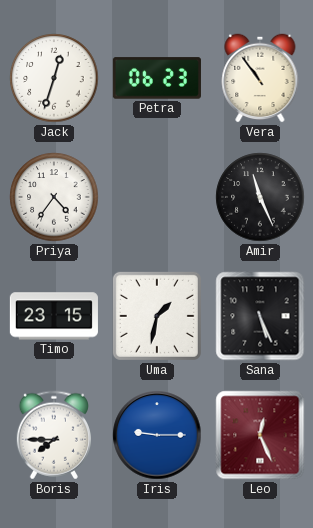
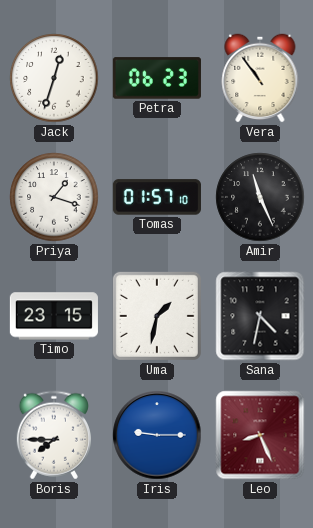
Priya: 4:36 -> 1:18
Tomas: none -> 01:57
Sana: 5:26 -> 4:32
Leo: 12:26 -> 8:26
